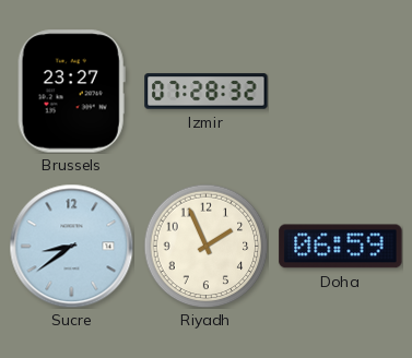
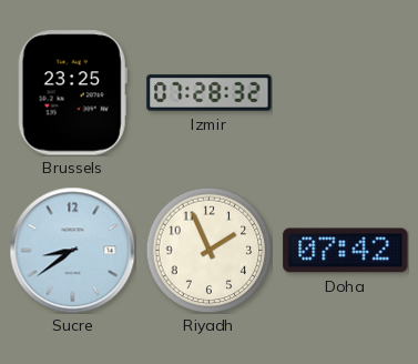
Brussels: 23:27 -> 23:25
Doha: 06:59 -> 07:42
